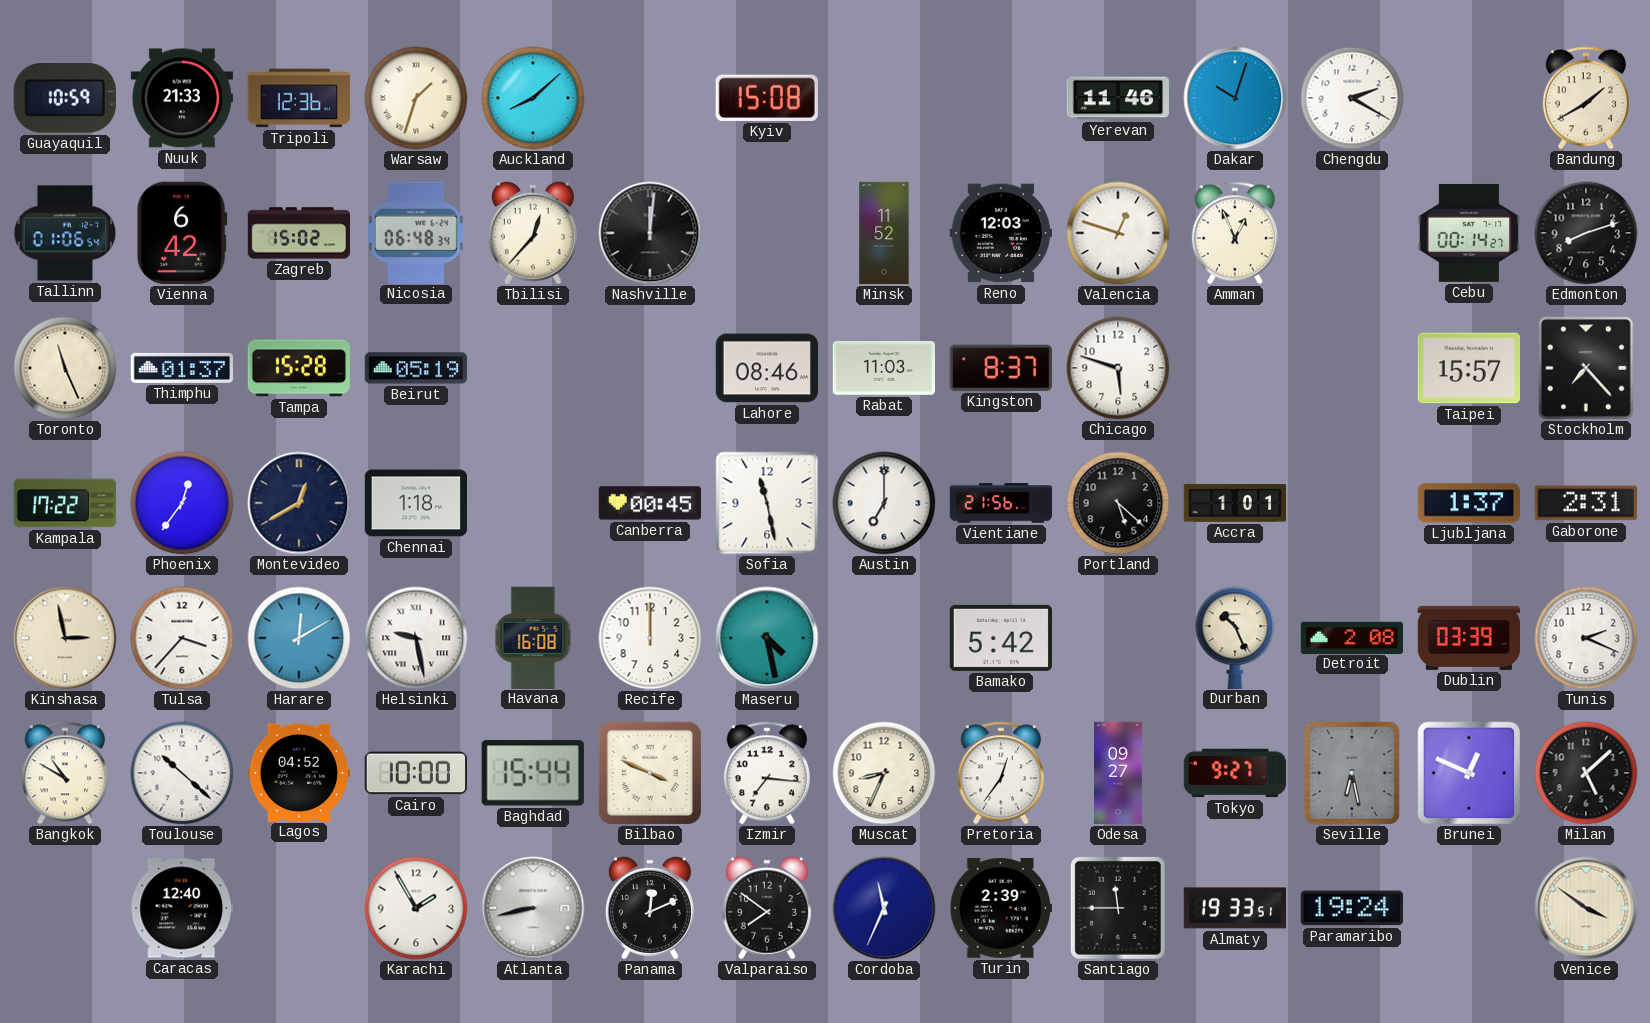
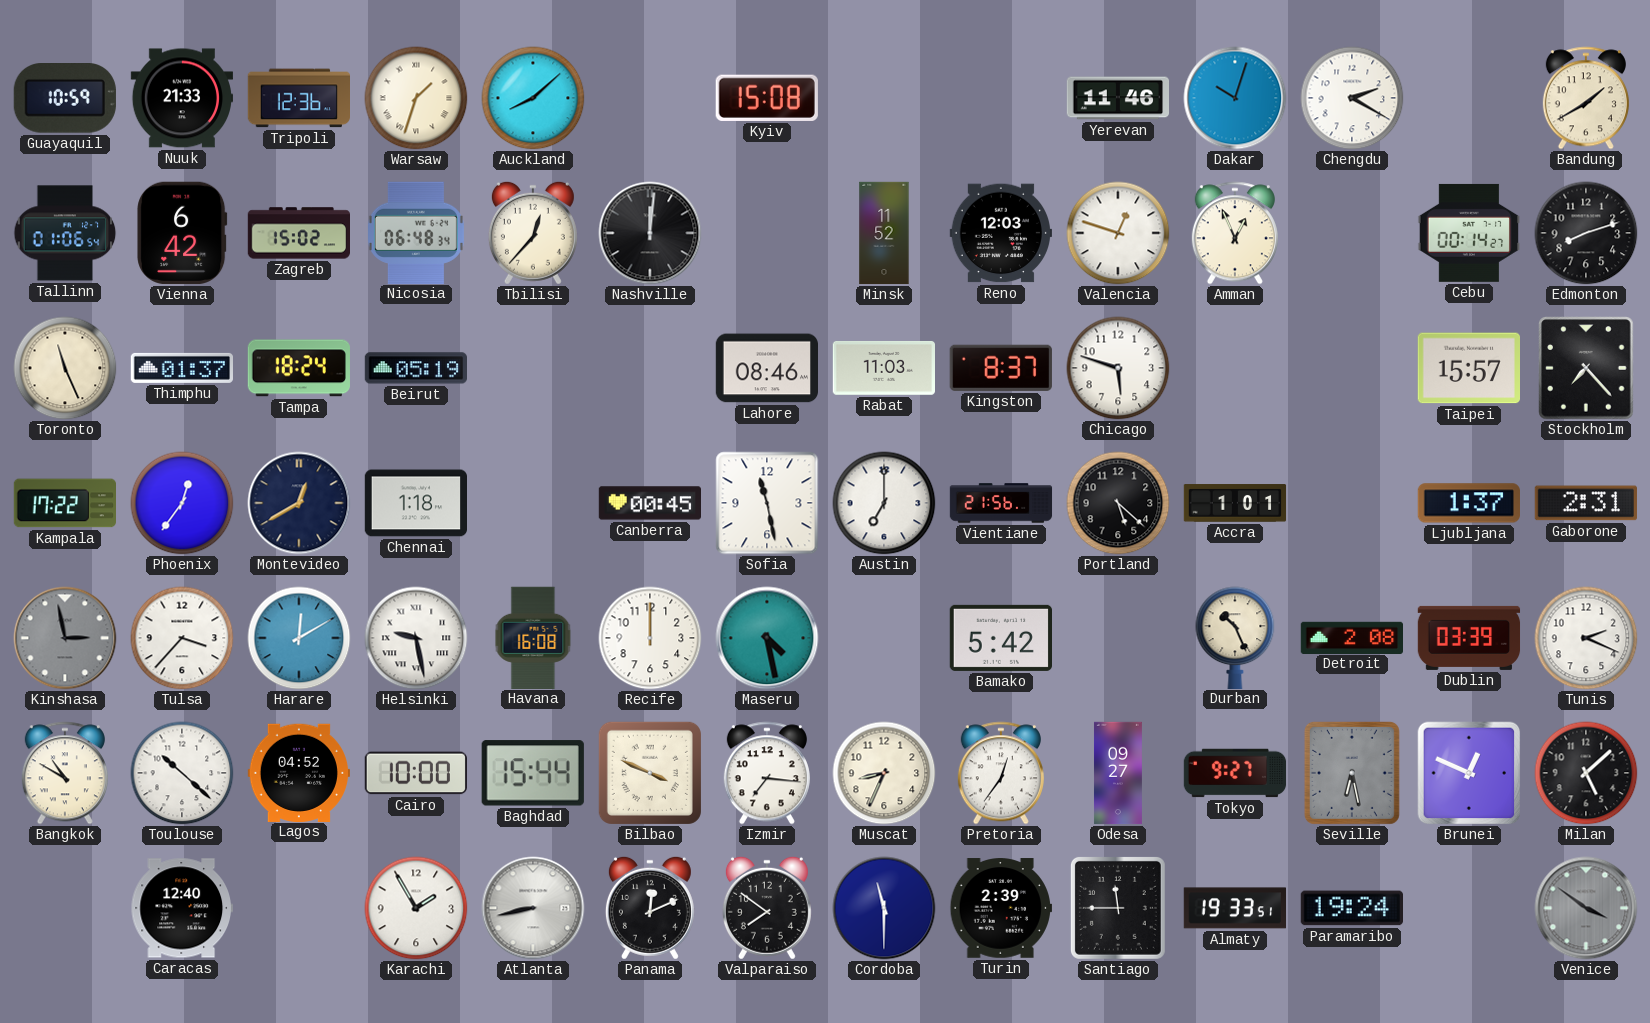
Tampa: 15:28 -> 18:24
Kinshasa dial: cream -> grey
Cordoba: 11:34 -> 11:30
Venice dial: cream -> grey
